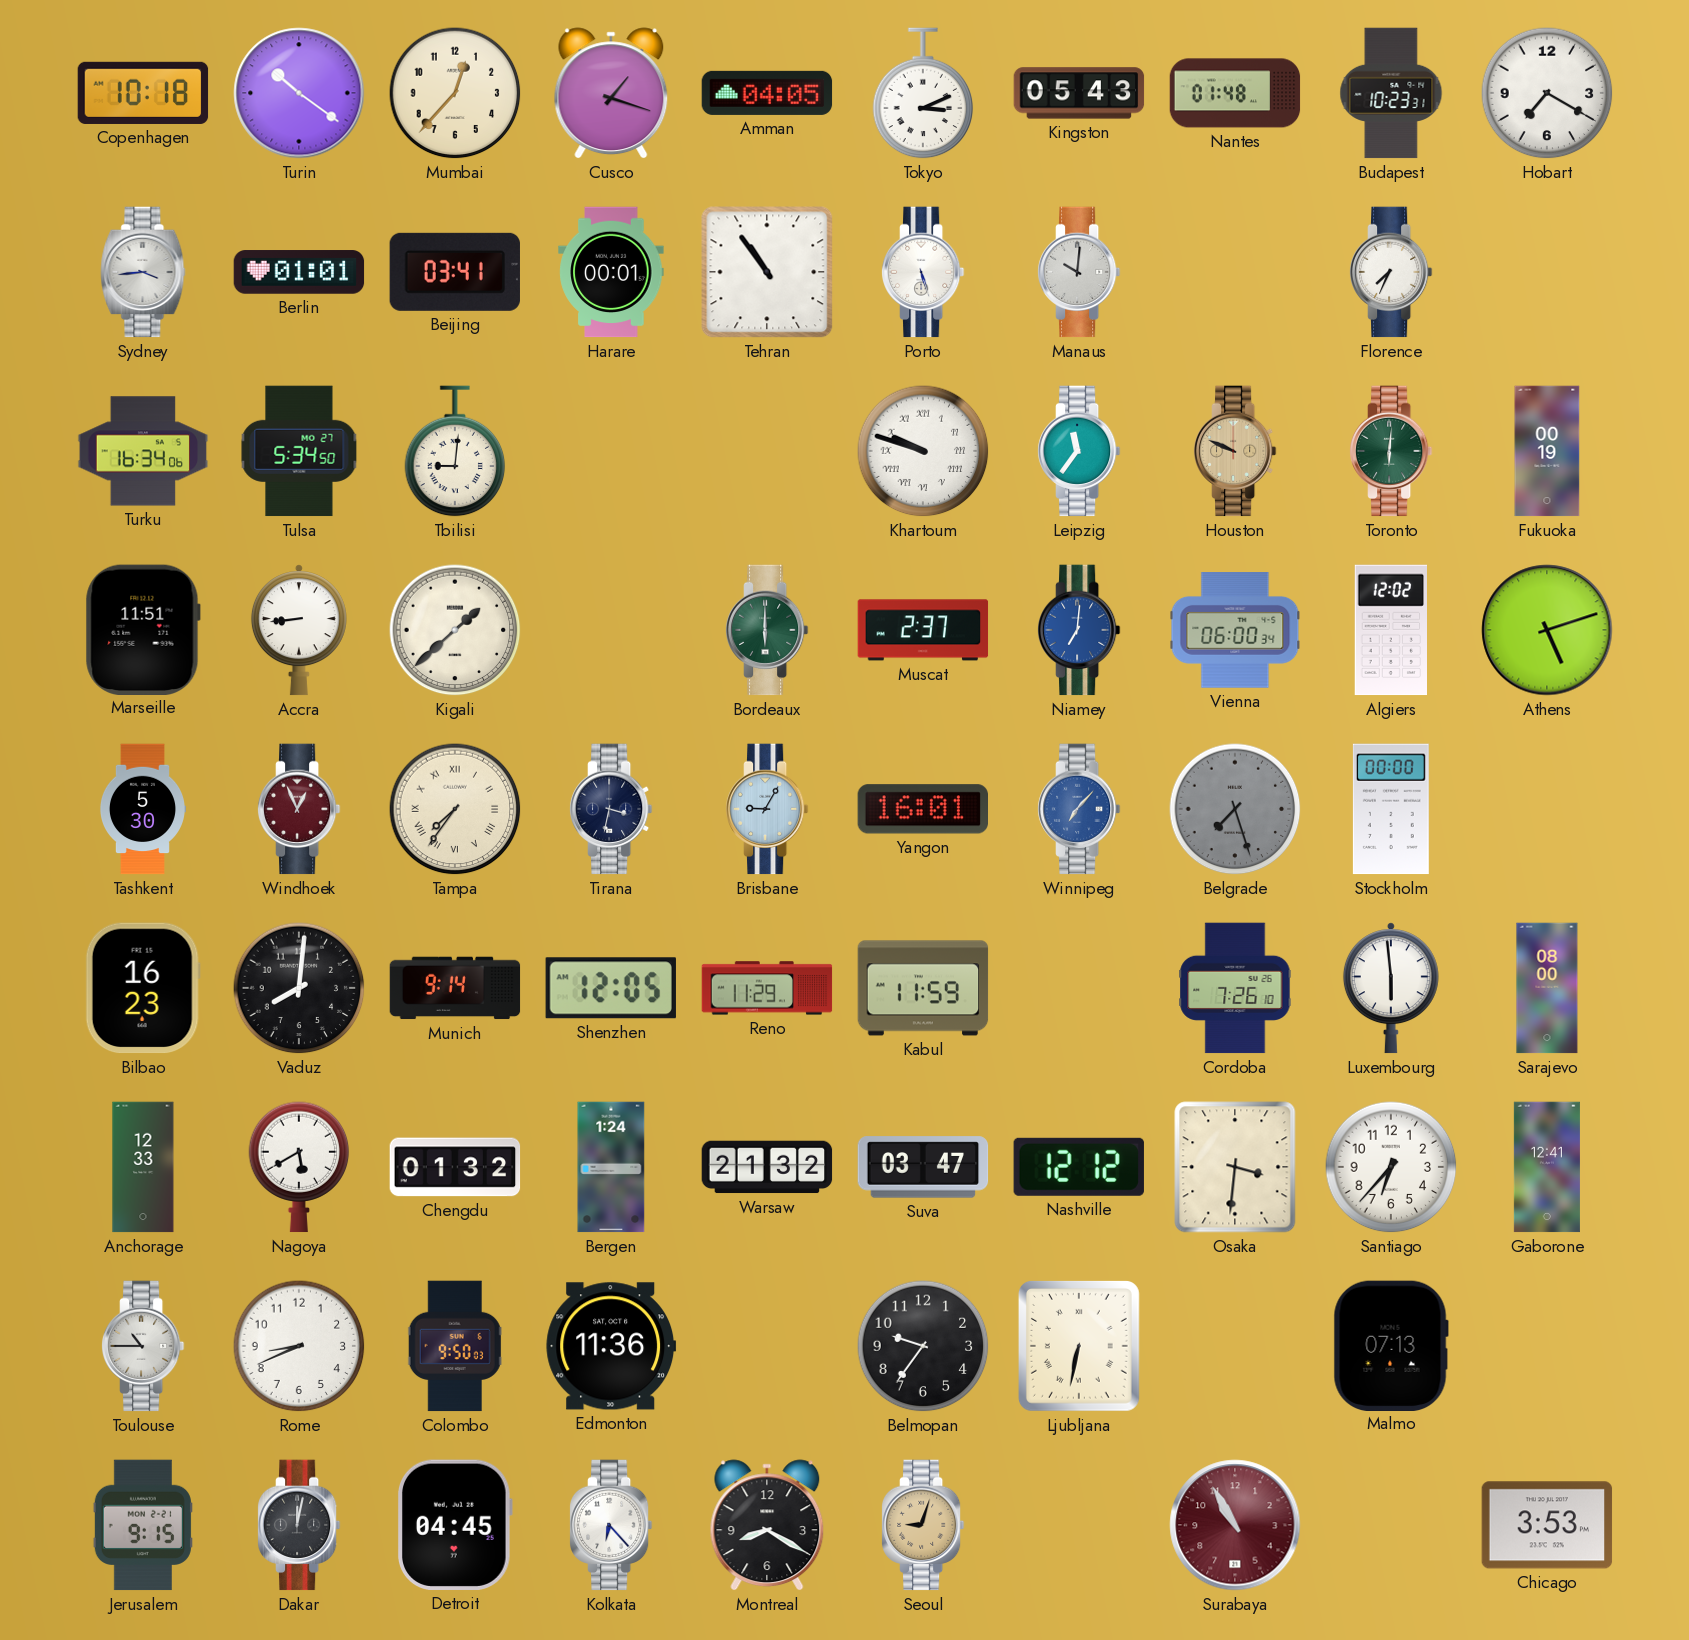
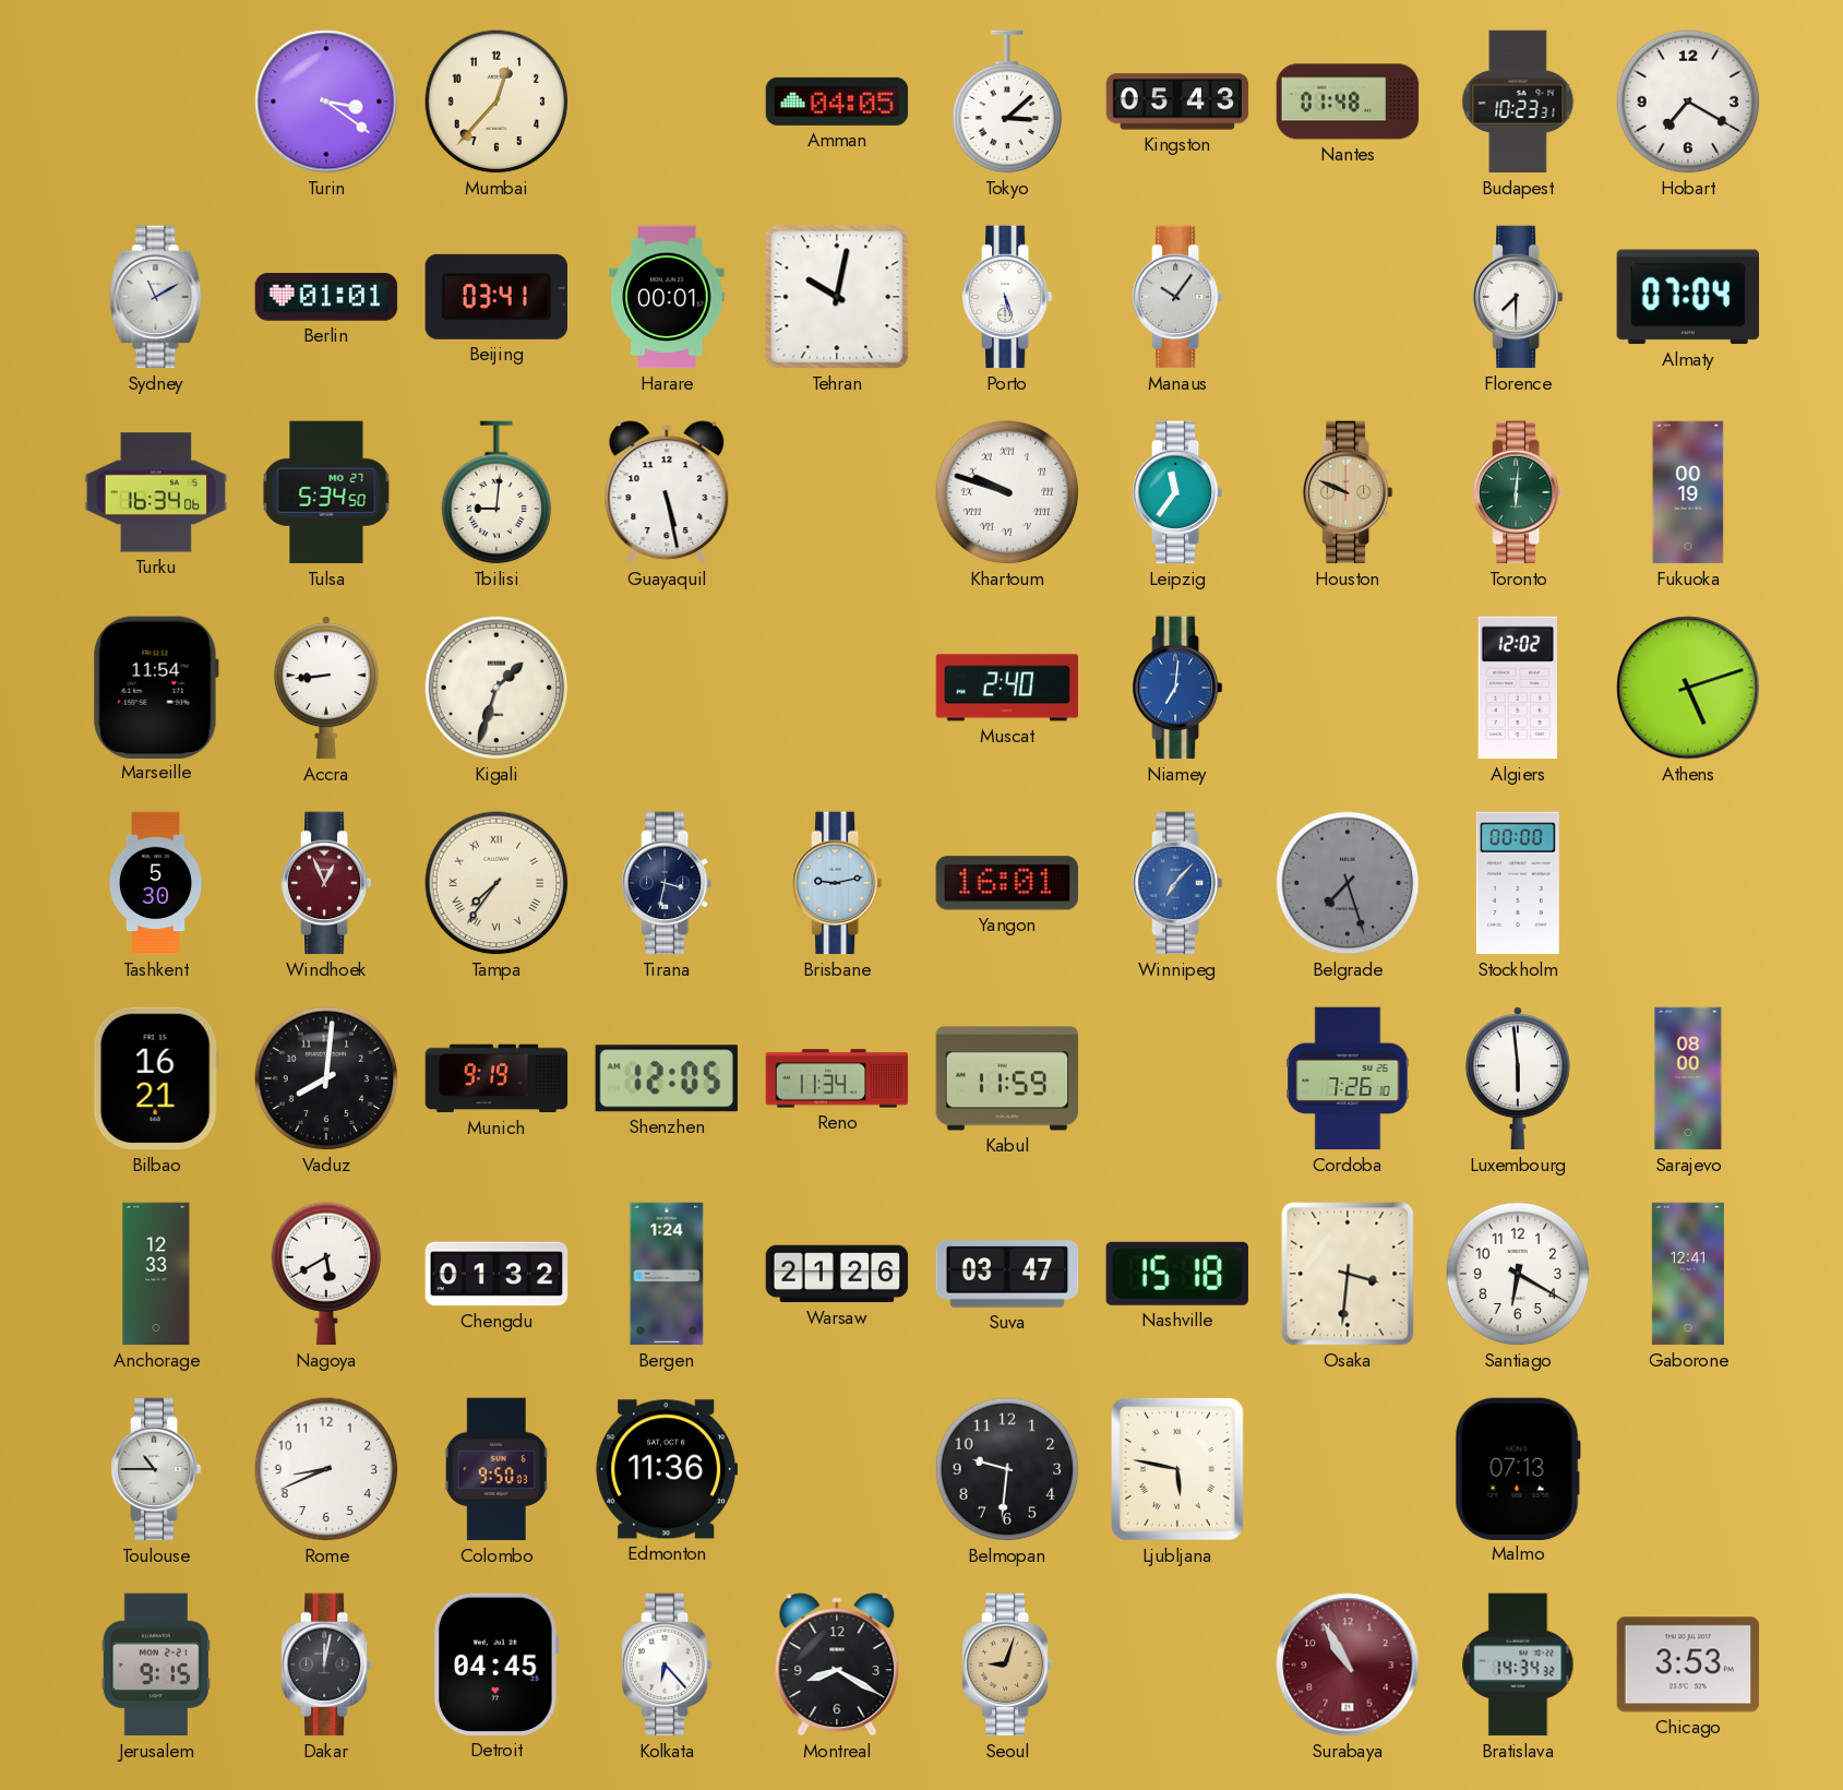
Copenhagen: 10:18 -> none
Turin: 10:21 -> 3:21
Cusco: 1:18 -> none
Tokyo: 3:11 -> 3:08
Sydney: 3:44 -> 11:10
Tehran: 10:54 -> 10:02
Manaus: 10:01 -> 10:06
Florence: 7:34 -> 7:30
Almaty: none -> 07:04
Guayaquil: none -> 5:28
Marseille: 11:51 -> 11:54
Kigali: 1:38 -> 1:33
Bordeaux: 6:00 -> none
Muscat: 2:37 -> 2:40
Vienna: 06:00 -> none
Brisbane: 9:05 -> 9:13
Bilbao: 16:23 -> 16:21
Munich: 9:14 -> 9:19
Reno: 11:29 -> 11:34
Warsaw: 21:32 -> 21:26
Nashville: 12:12 -> 15:18
Santiago: 6:37 -> 6:20
Belmopan: 9:36 -> 9:31
Ljubljana: 6:32 -> 5:47
Bratislava: none -> 14:34
